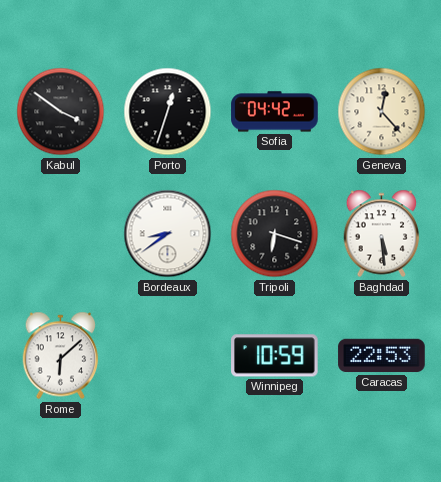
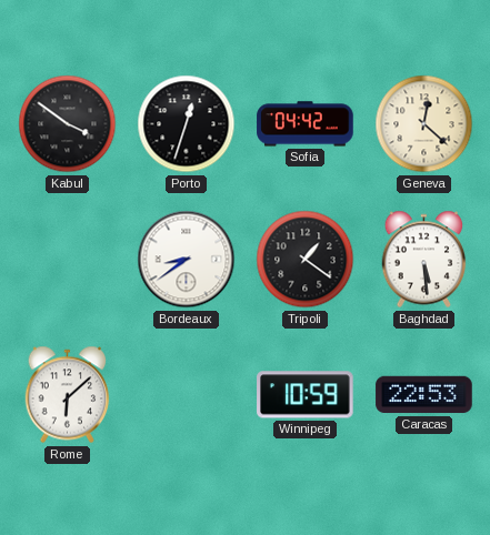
Geneva: 12:23 -> 12:22
Tripoli: 6:18 -> 1:21
